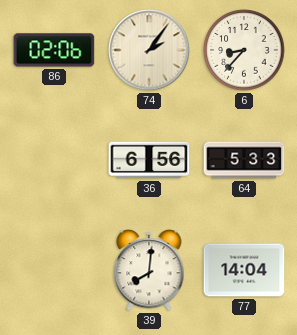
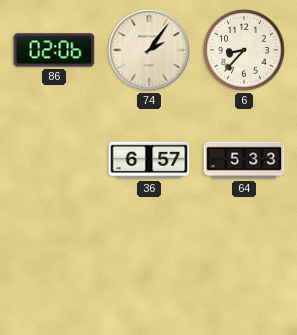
36: 6:56 -> 6:57
39: 8:01 -> none
77: 14:04 -> none
